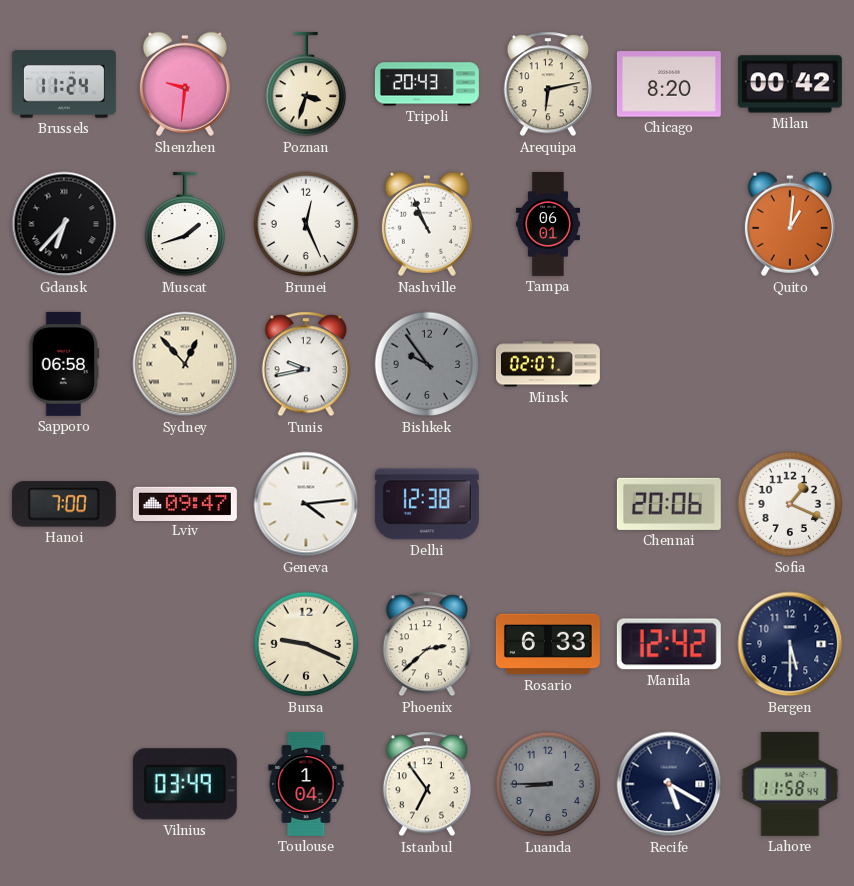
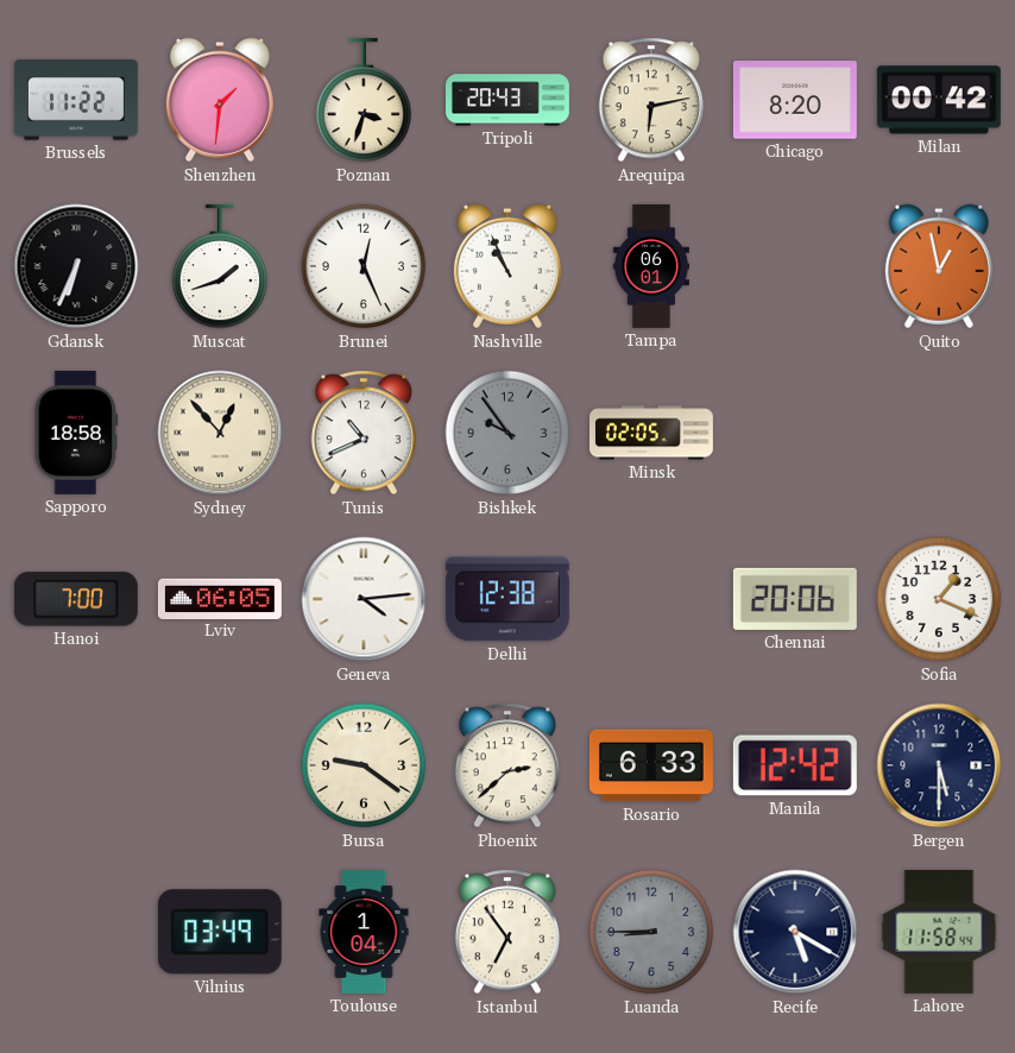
Brussels: 11:24 -> 11:22
Shenzhen: 9:31 -> 1:31
Gdansk: 6:37 -> 6:34
Quito: 1:01 -> 12:58
Sapporo: 06:58 -> 18:58
Tunis: 9:43 -> 10:41
Minsk: 02:07 -> 02:05
Lviv: 09:47 -> 06:05
Bursa: 9:19 -> 9:21
